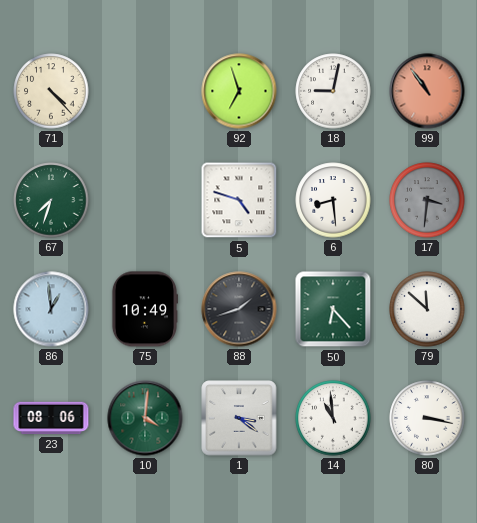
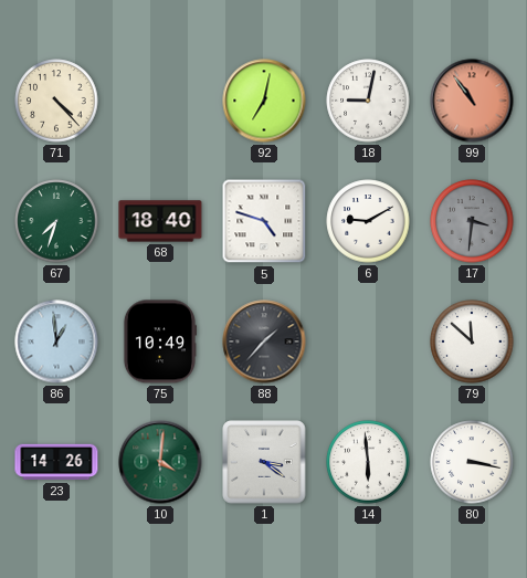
92: 6:57 -> 7:02
68: none -> 18:40
6: 8:29 -> 9:10
88: 1:42 -> 1:37
50: 6:23 -> none
23: 08:06 -> 14:26
14: 10:59 -> 5:59
